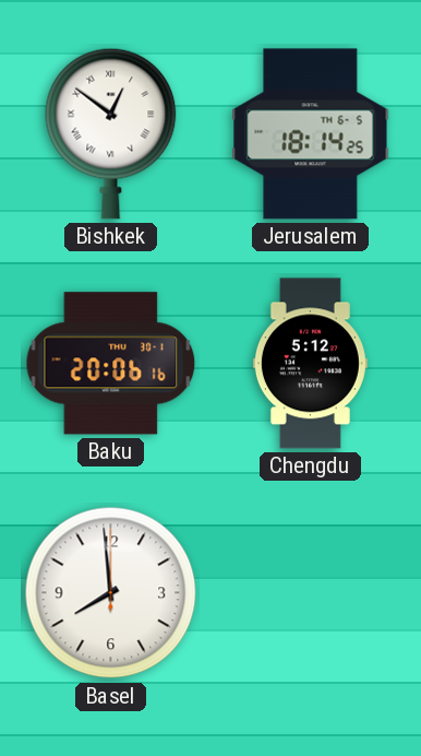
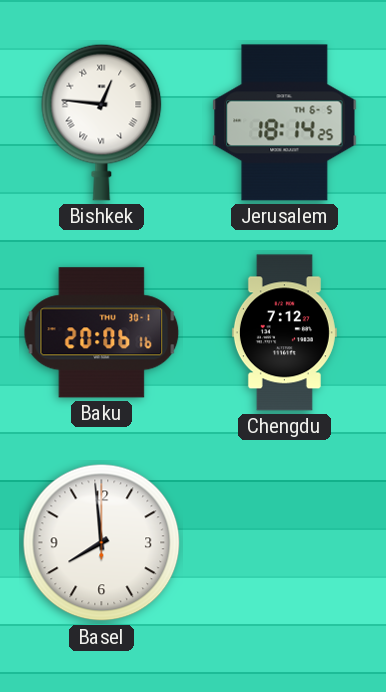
Bishkek: 12:51 -> 12:46
Chengdu: 5:12 -> 7:12
